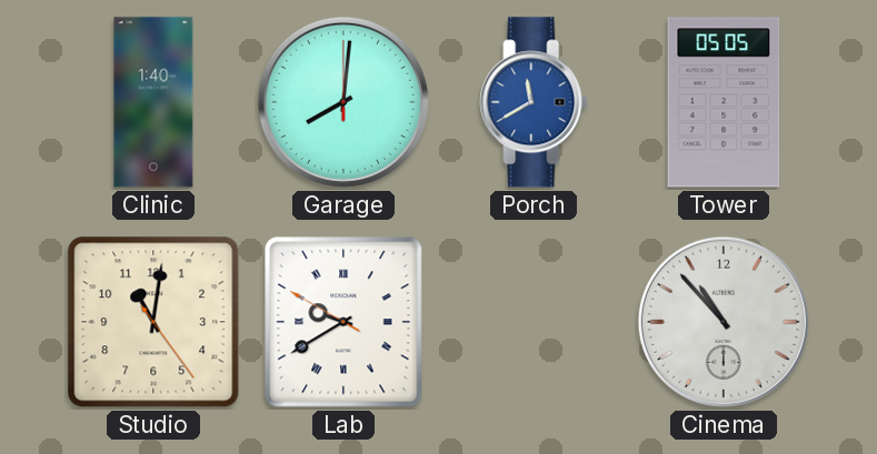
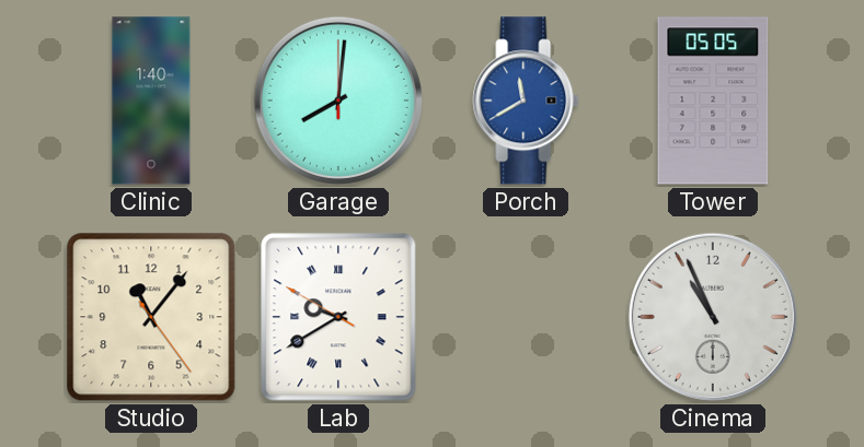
Studio: 11:01 -> 11:06
Cinema: 10:53 -> 10:56
